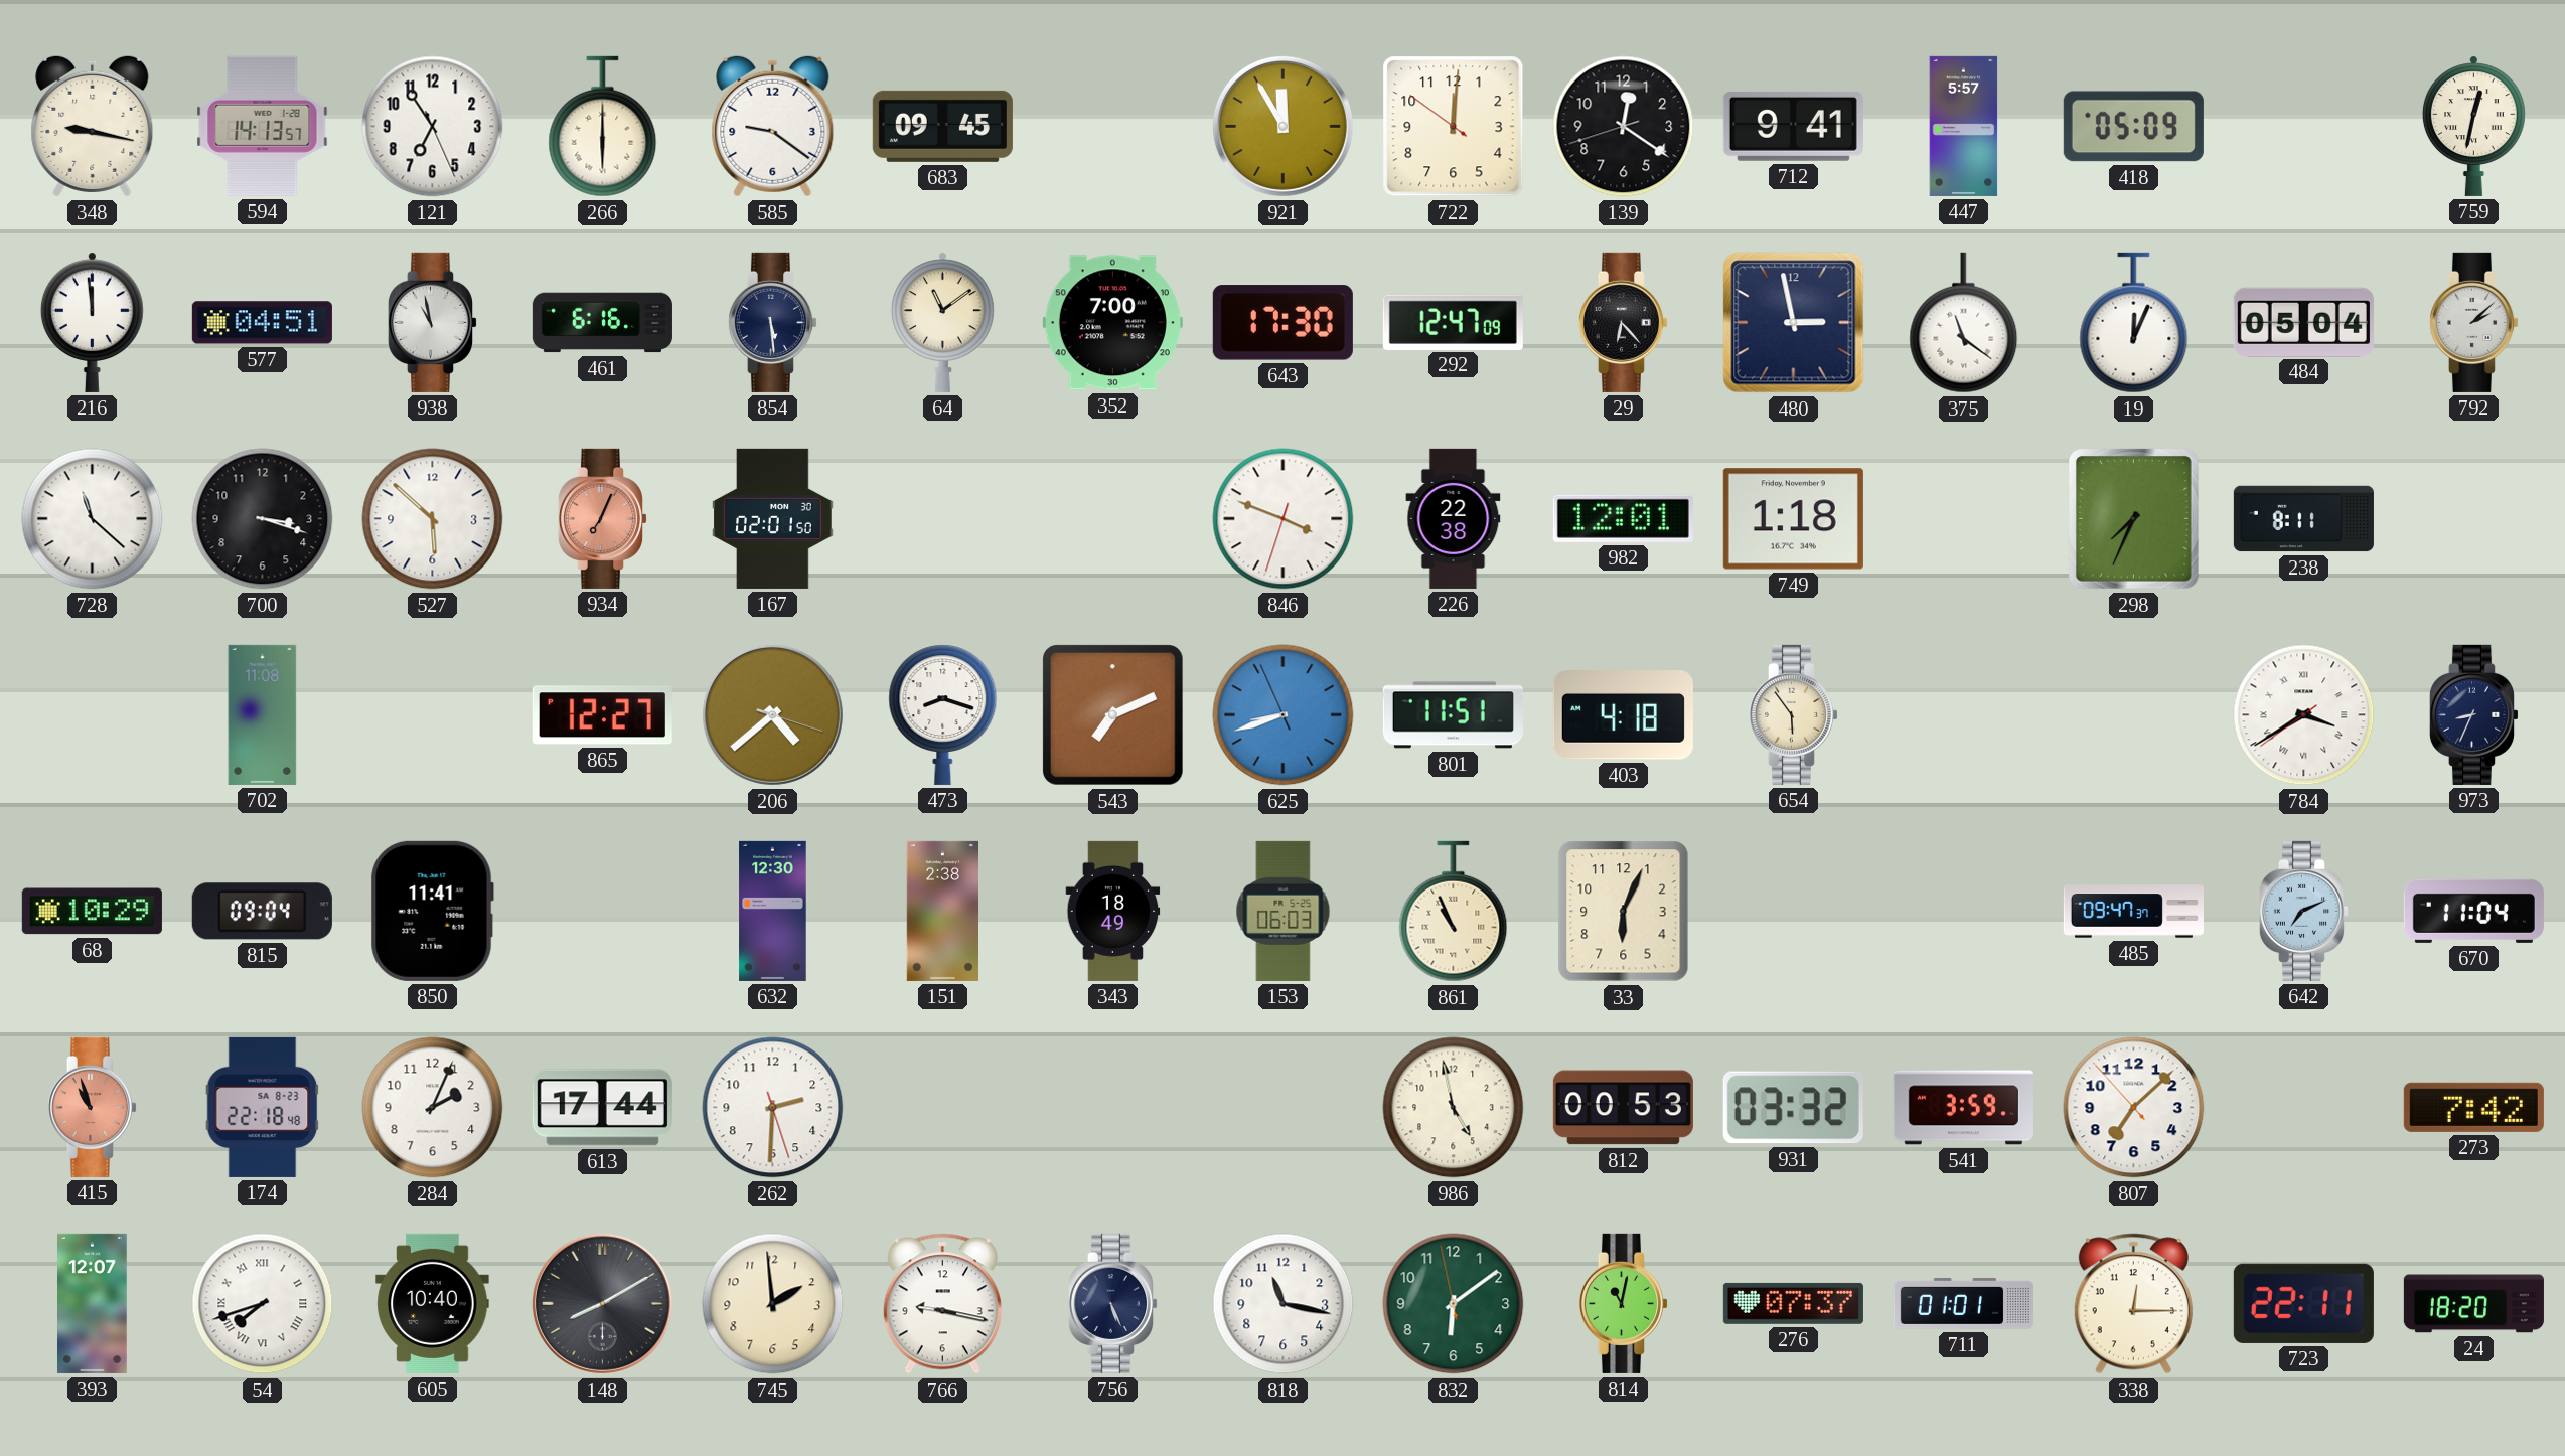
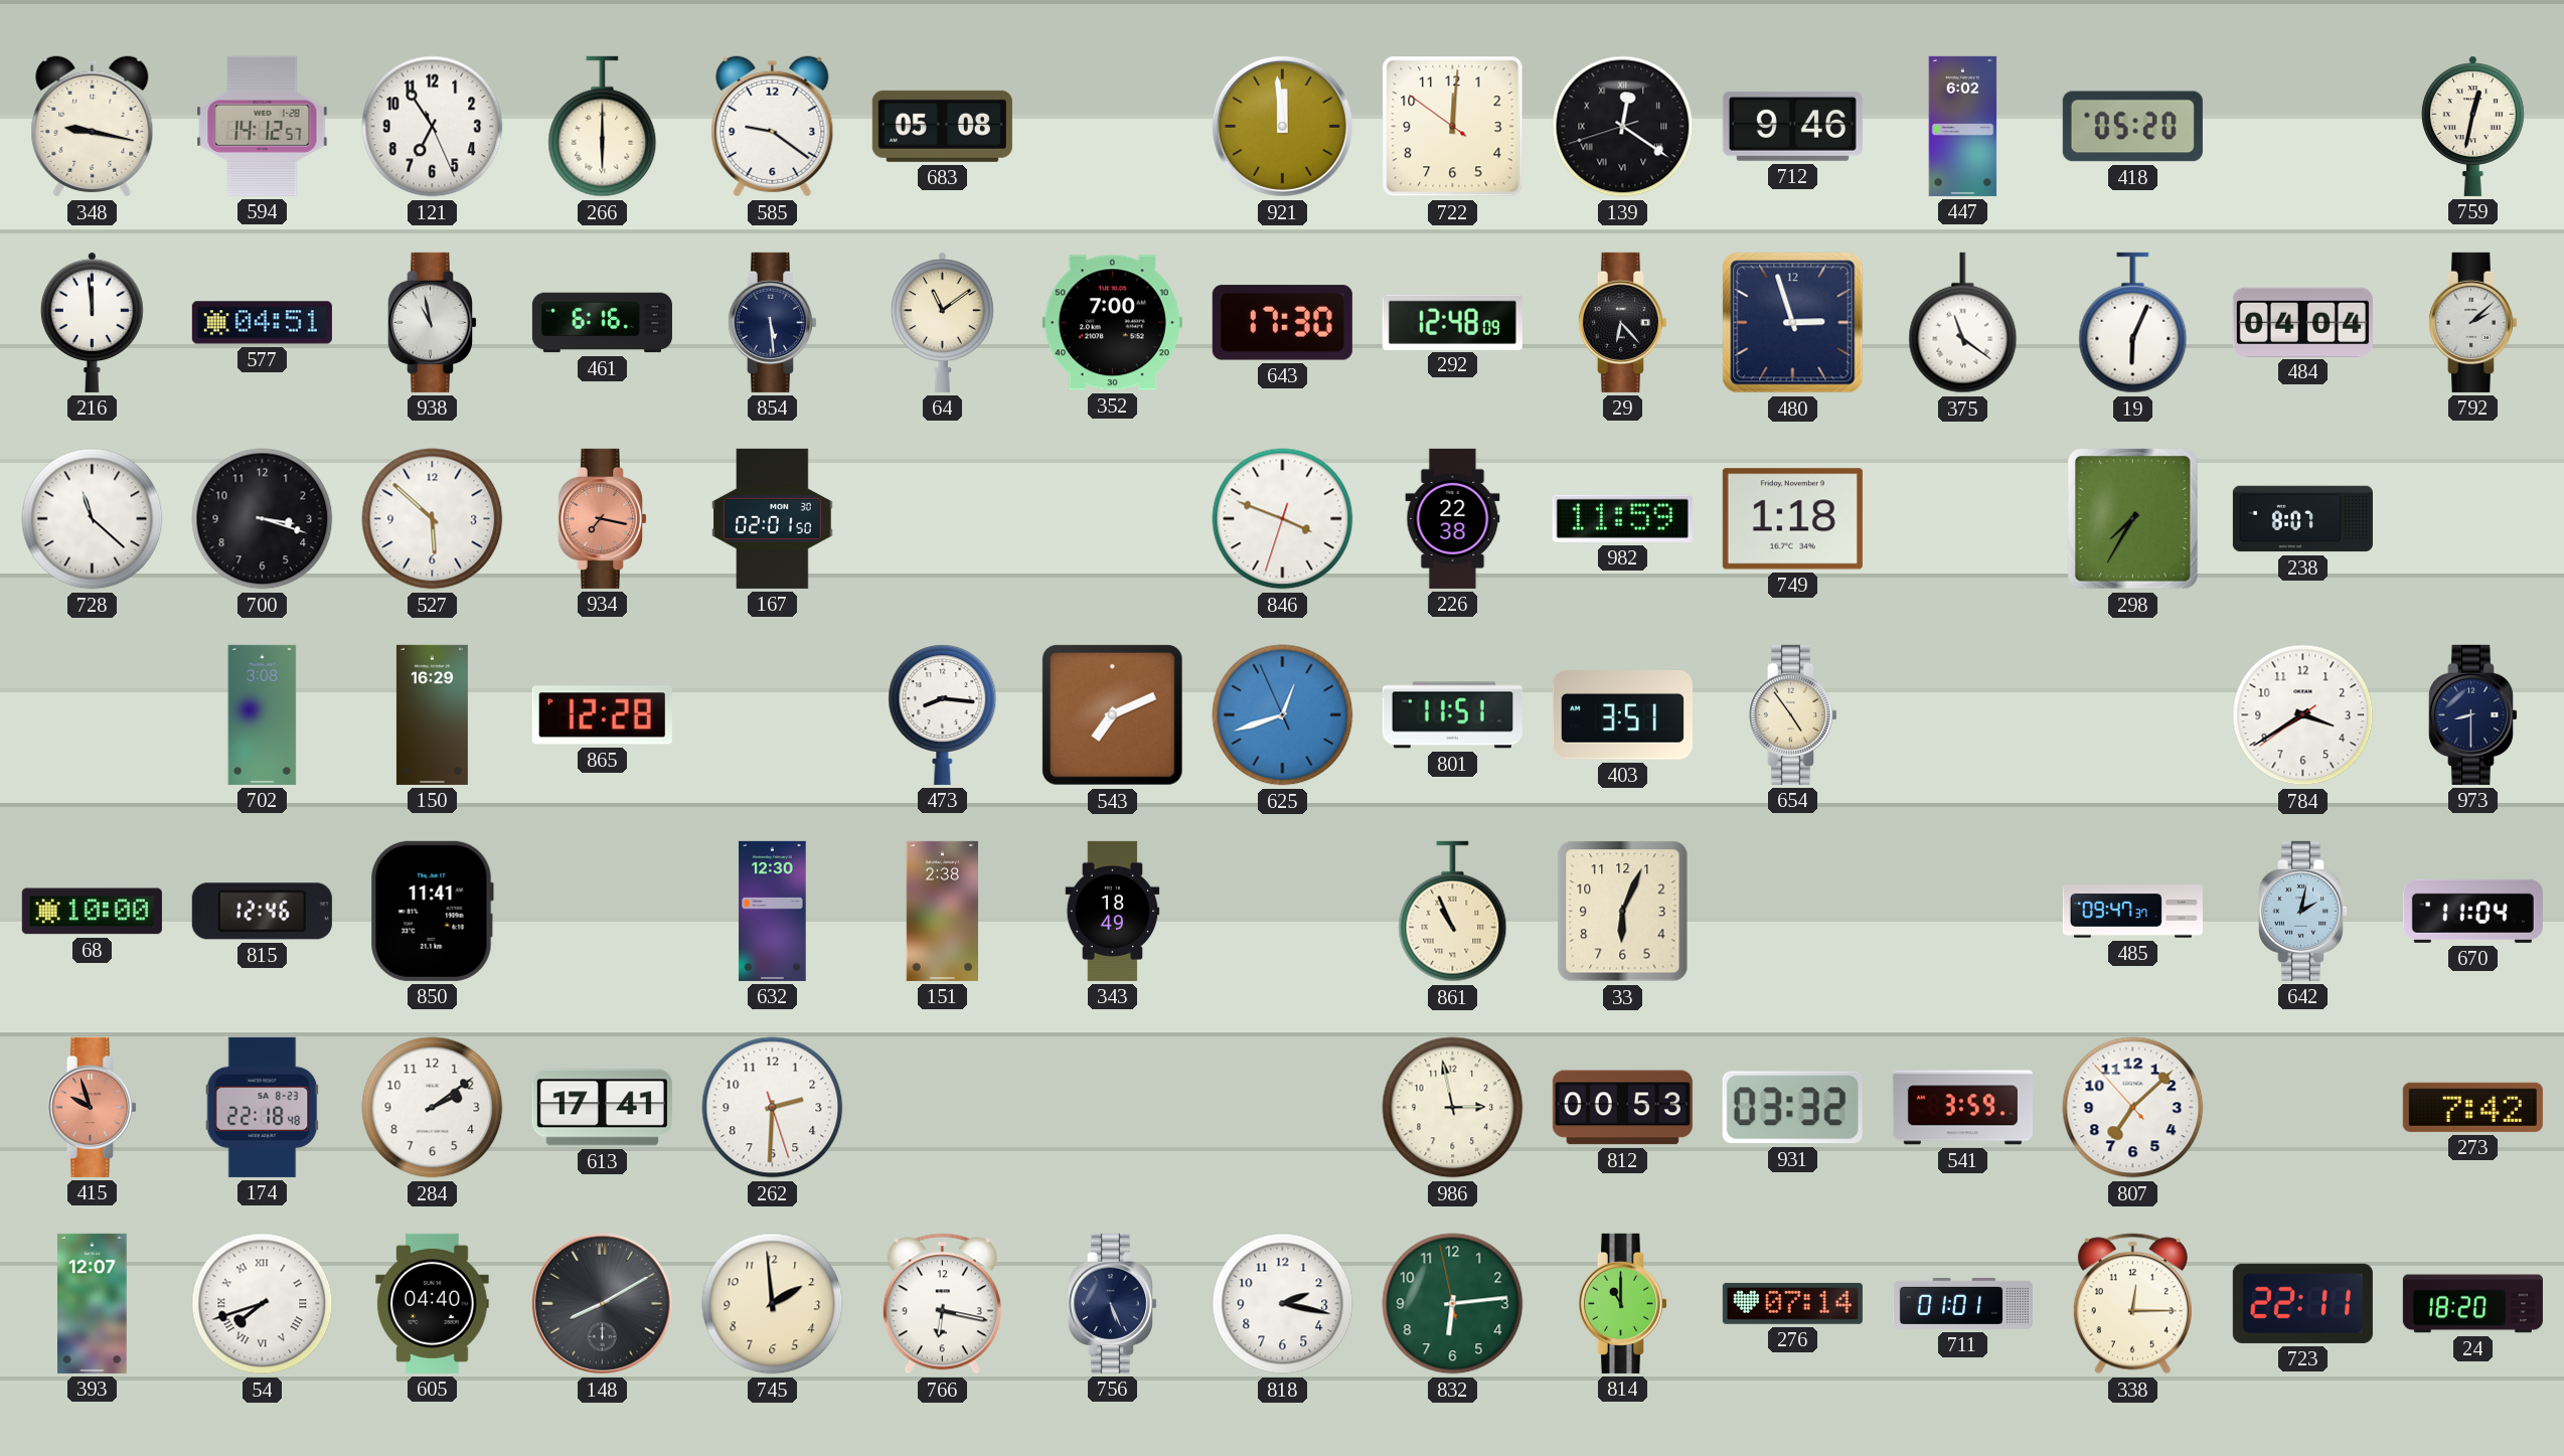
594: 14:13 -> 14:12
683: 09:45 -> 05:08
921: 11:55 -> 11:59
139 numerals: Arabic -> Roman
712: 9:41 -> 9:46
447: 5:57 -> 6:02
418: 05:09 -> 05:20
292: 12:47 -> 12:48
480: 2:58 -> 2:57
19: 12:04 -> 6:04
484: 05:04 -> 04:04
934: 7:04 -> 7:17
982: 12:01 -> 11:59
298: 7:34 -> 7:35
238: 8:11 -> 8:07
702: 11:08 -> 3:08
150: none -> 16:29
865: 12:27 -> 12:28
206: 4:38 -> none
473: 8:18 -> 8:16
625: 8:41 -> 12:41
403: 4:18 -> 3:51
654: 5:54 -> 4:54
784 numerals: Roman -> Arabic
973: 8:34 -> 8:30
68: 10:29 -> 10:00
815: 09:04 -> 12:46
153: 06:03 -> none
642: 7:11 -> 2:02
415: 10:57 -> 9:57
284: 2:04 -> 2:09
613: 17:44 -> 17:41
986: 4:58 -> 2:58
605: 10:40 -> 04:40
766: 9:17 -> 6:17
818: 11:17 -> 2:17
832: 6:08 -> 6:13
814: 11:02 -> 11:00
276: 07:37 -> 07:14
